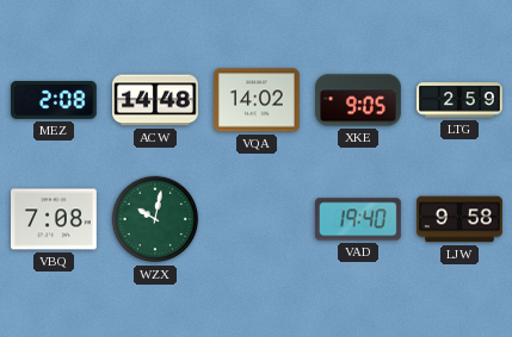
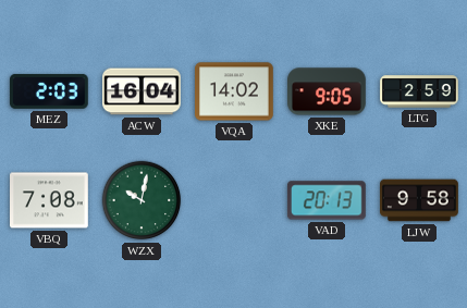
MEZ: 2:08 -> 2:03
ACW: 14:48 -> 16:04
VAD: 19:40 -> 20:13
